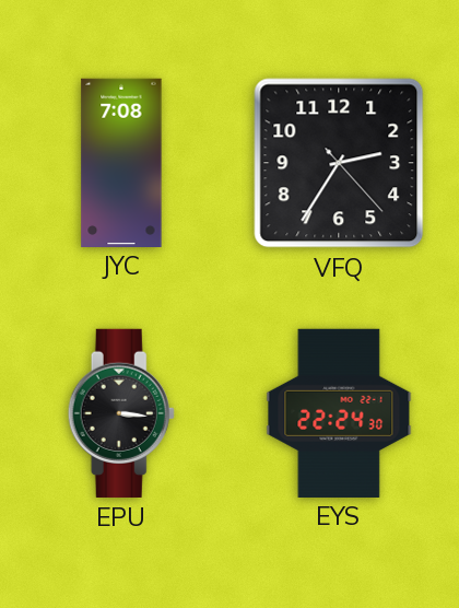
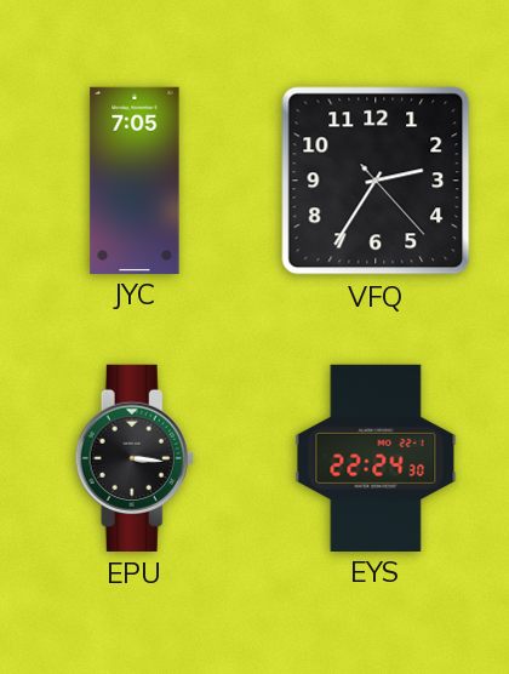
JYC: 7:08 -> 7:05
